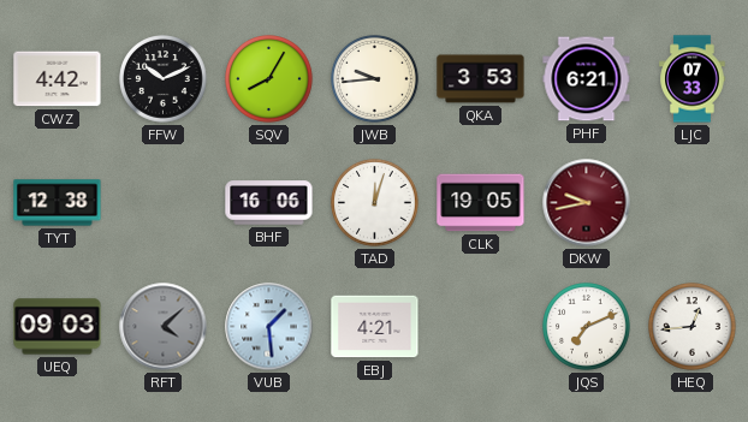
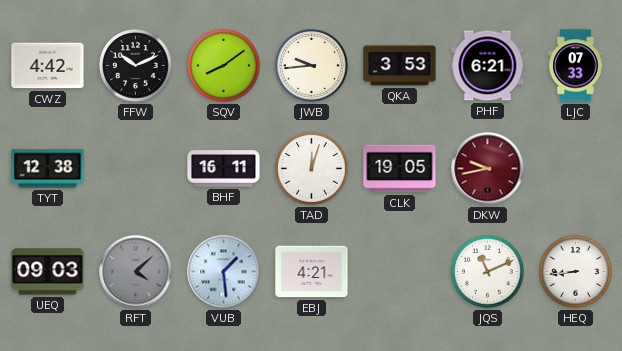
SQV: 8:05 -> 8:09
BHF: 16:06 -> 16:11
JQS: 7:11 -> 11:11
HEQ: 12:44 -> 8:44
